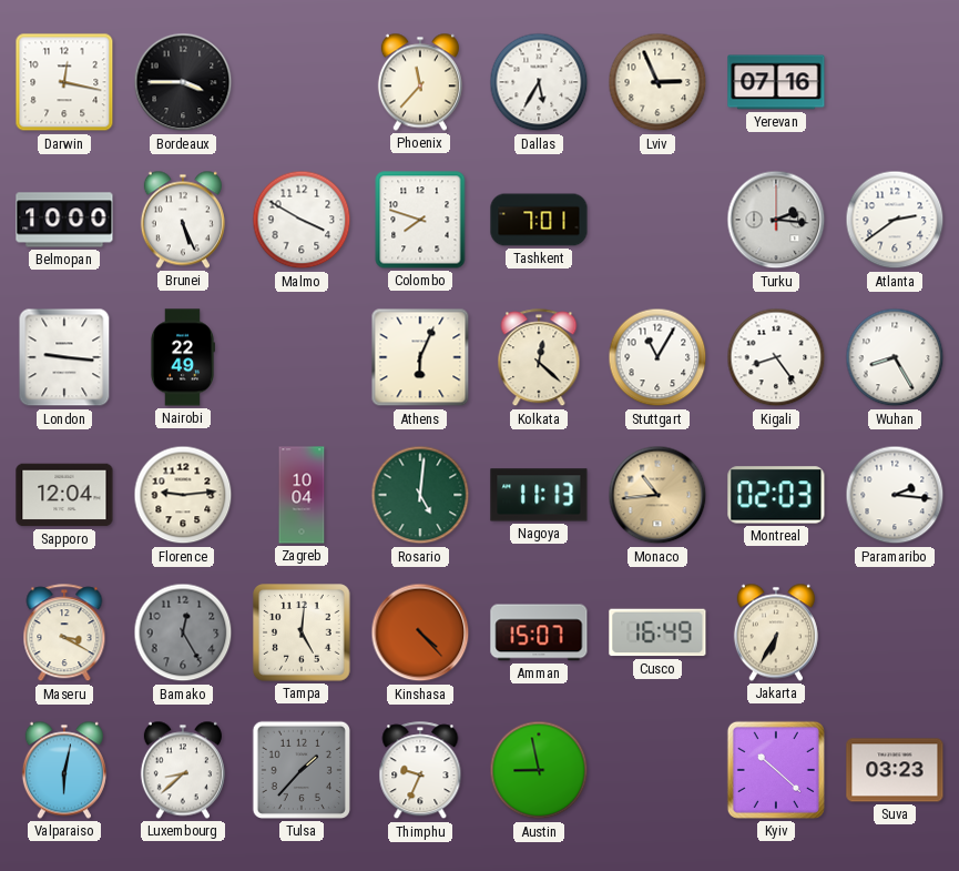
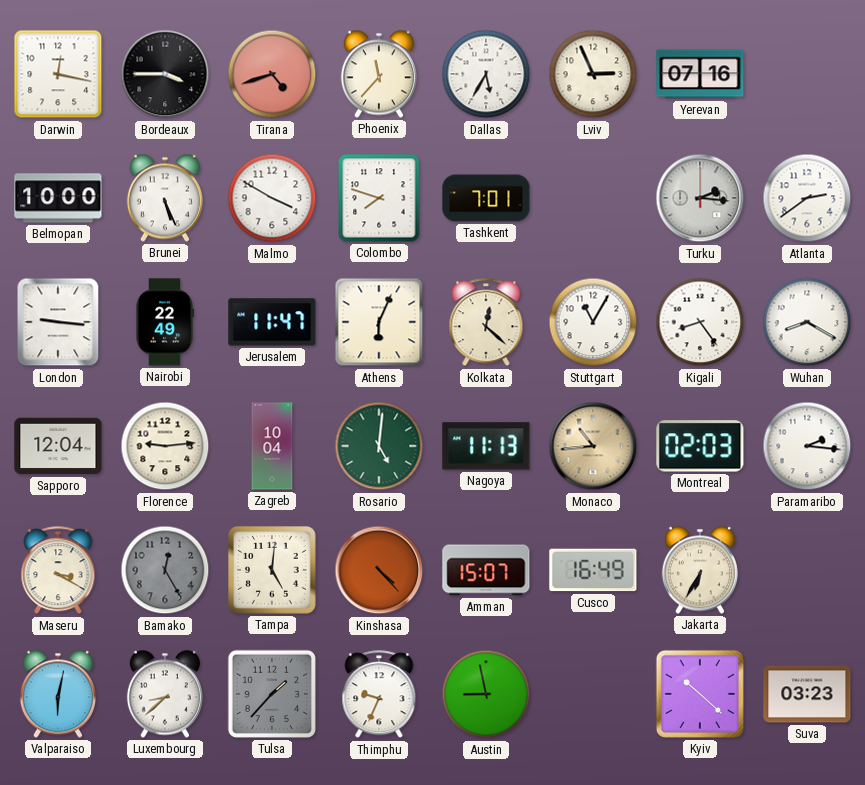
Tirana: none -> 4:42
Jerusalem: none -> 11:47
Wuhan: 8:25 -> 8:20
